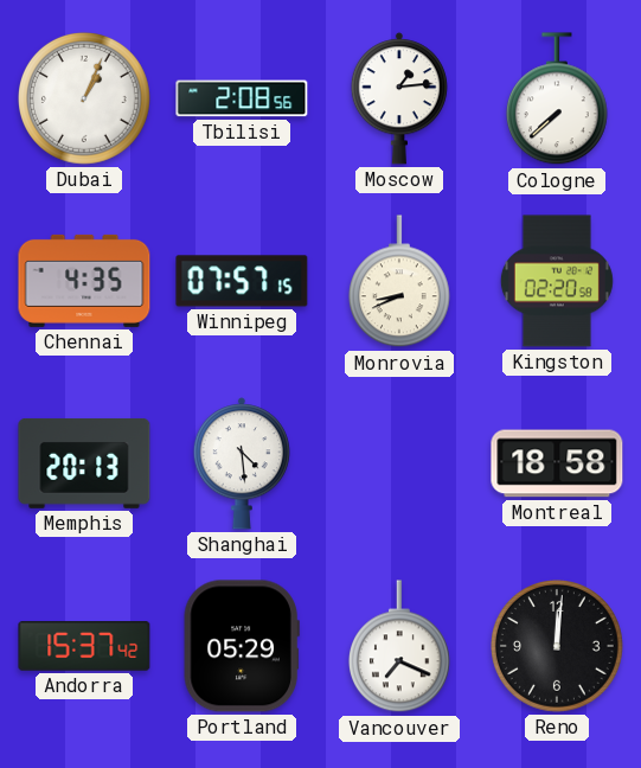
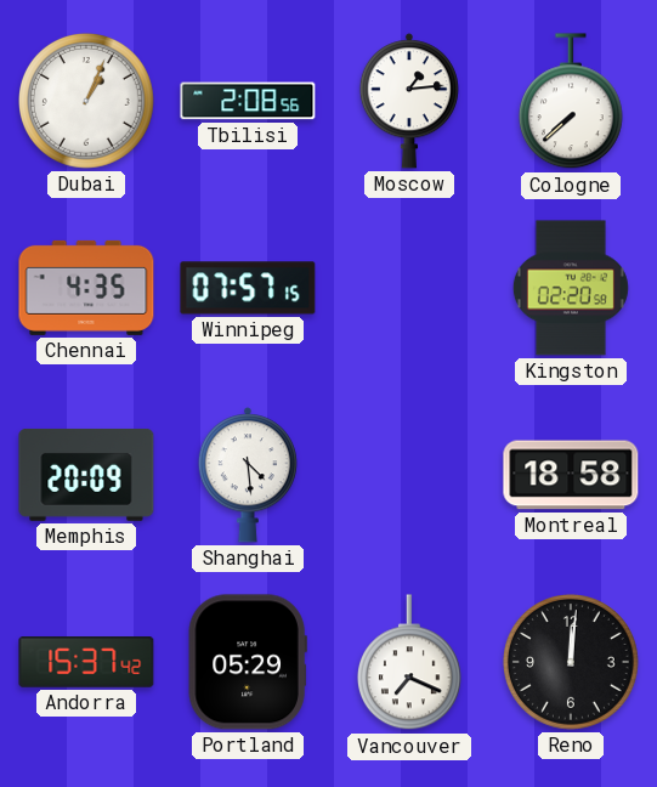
Monrovia: 8:41 -> none
Memphis: 20:13 -> 20:09
